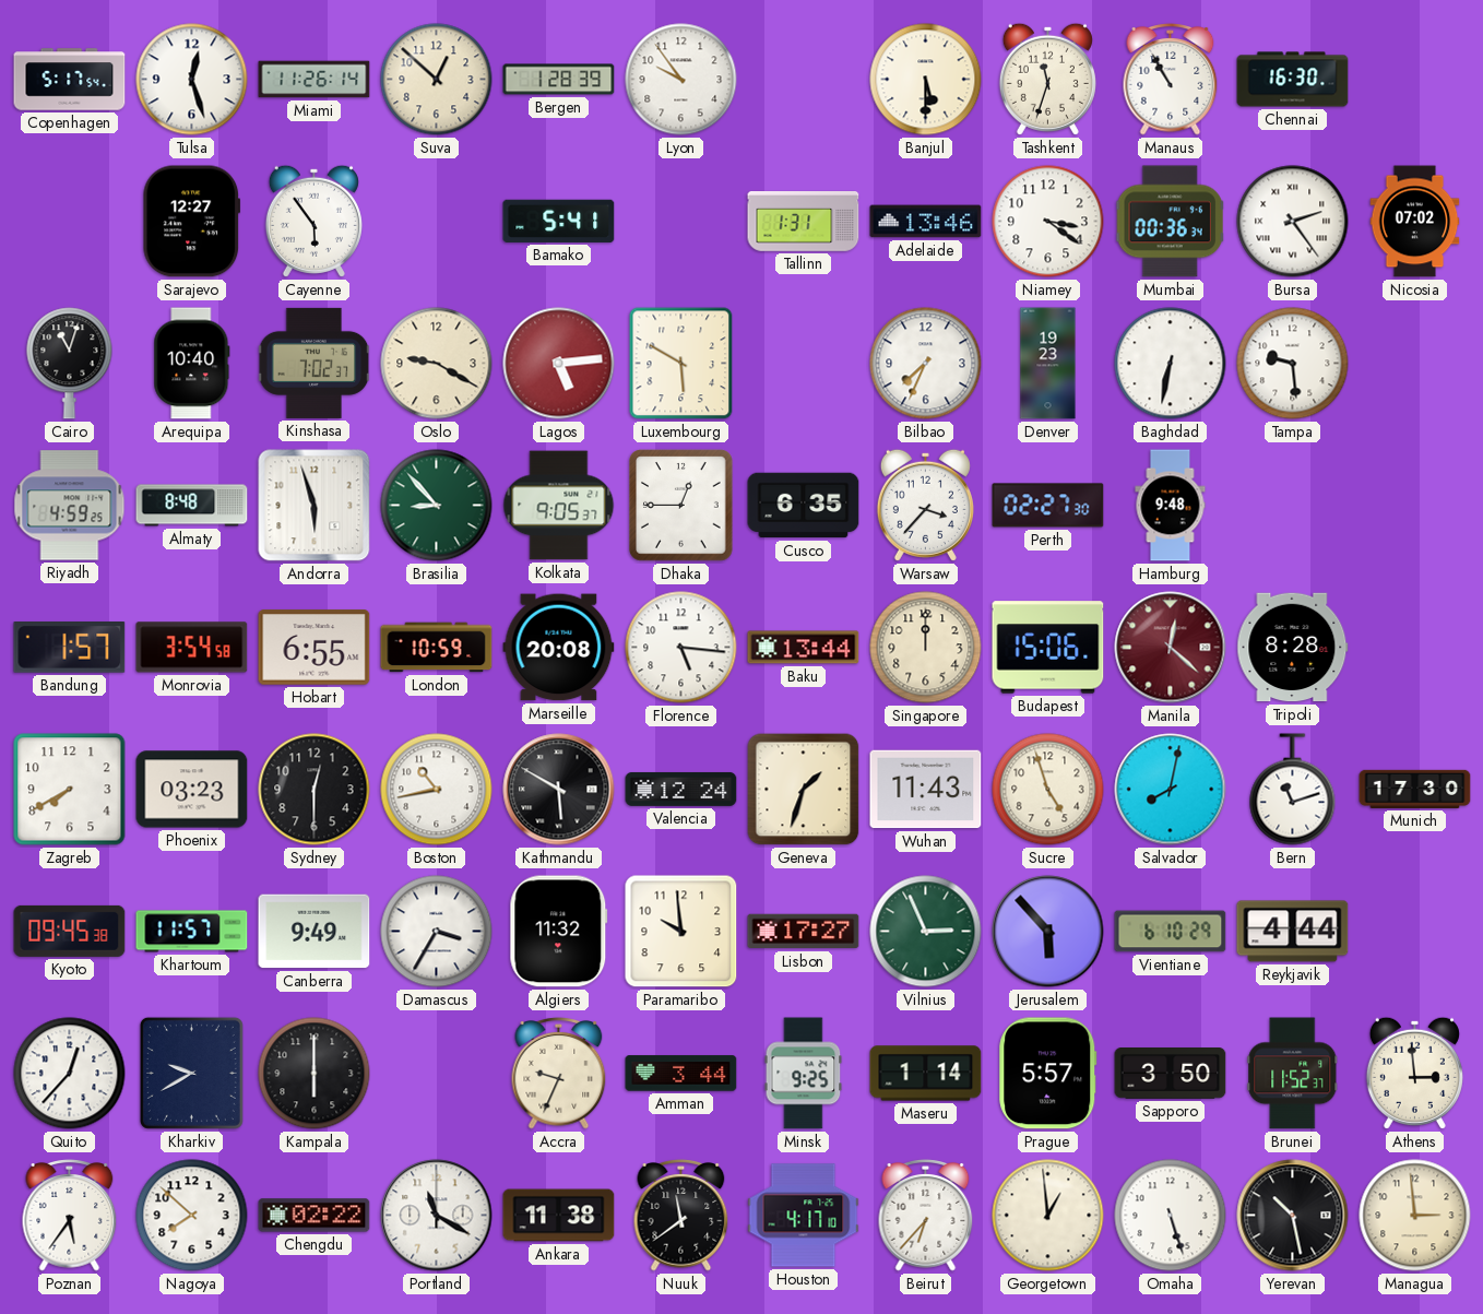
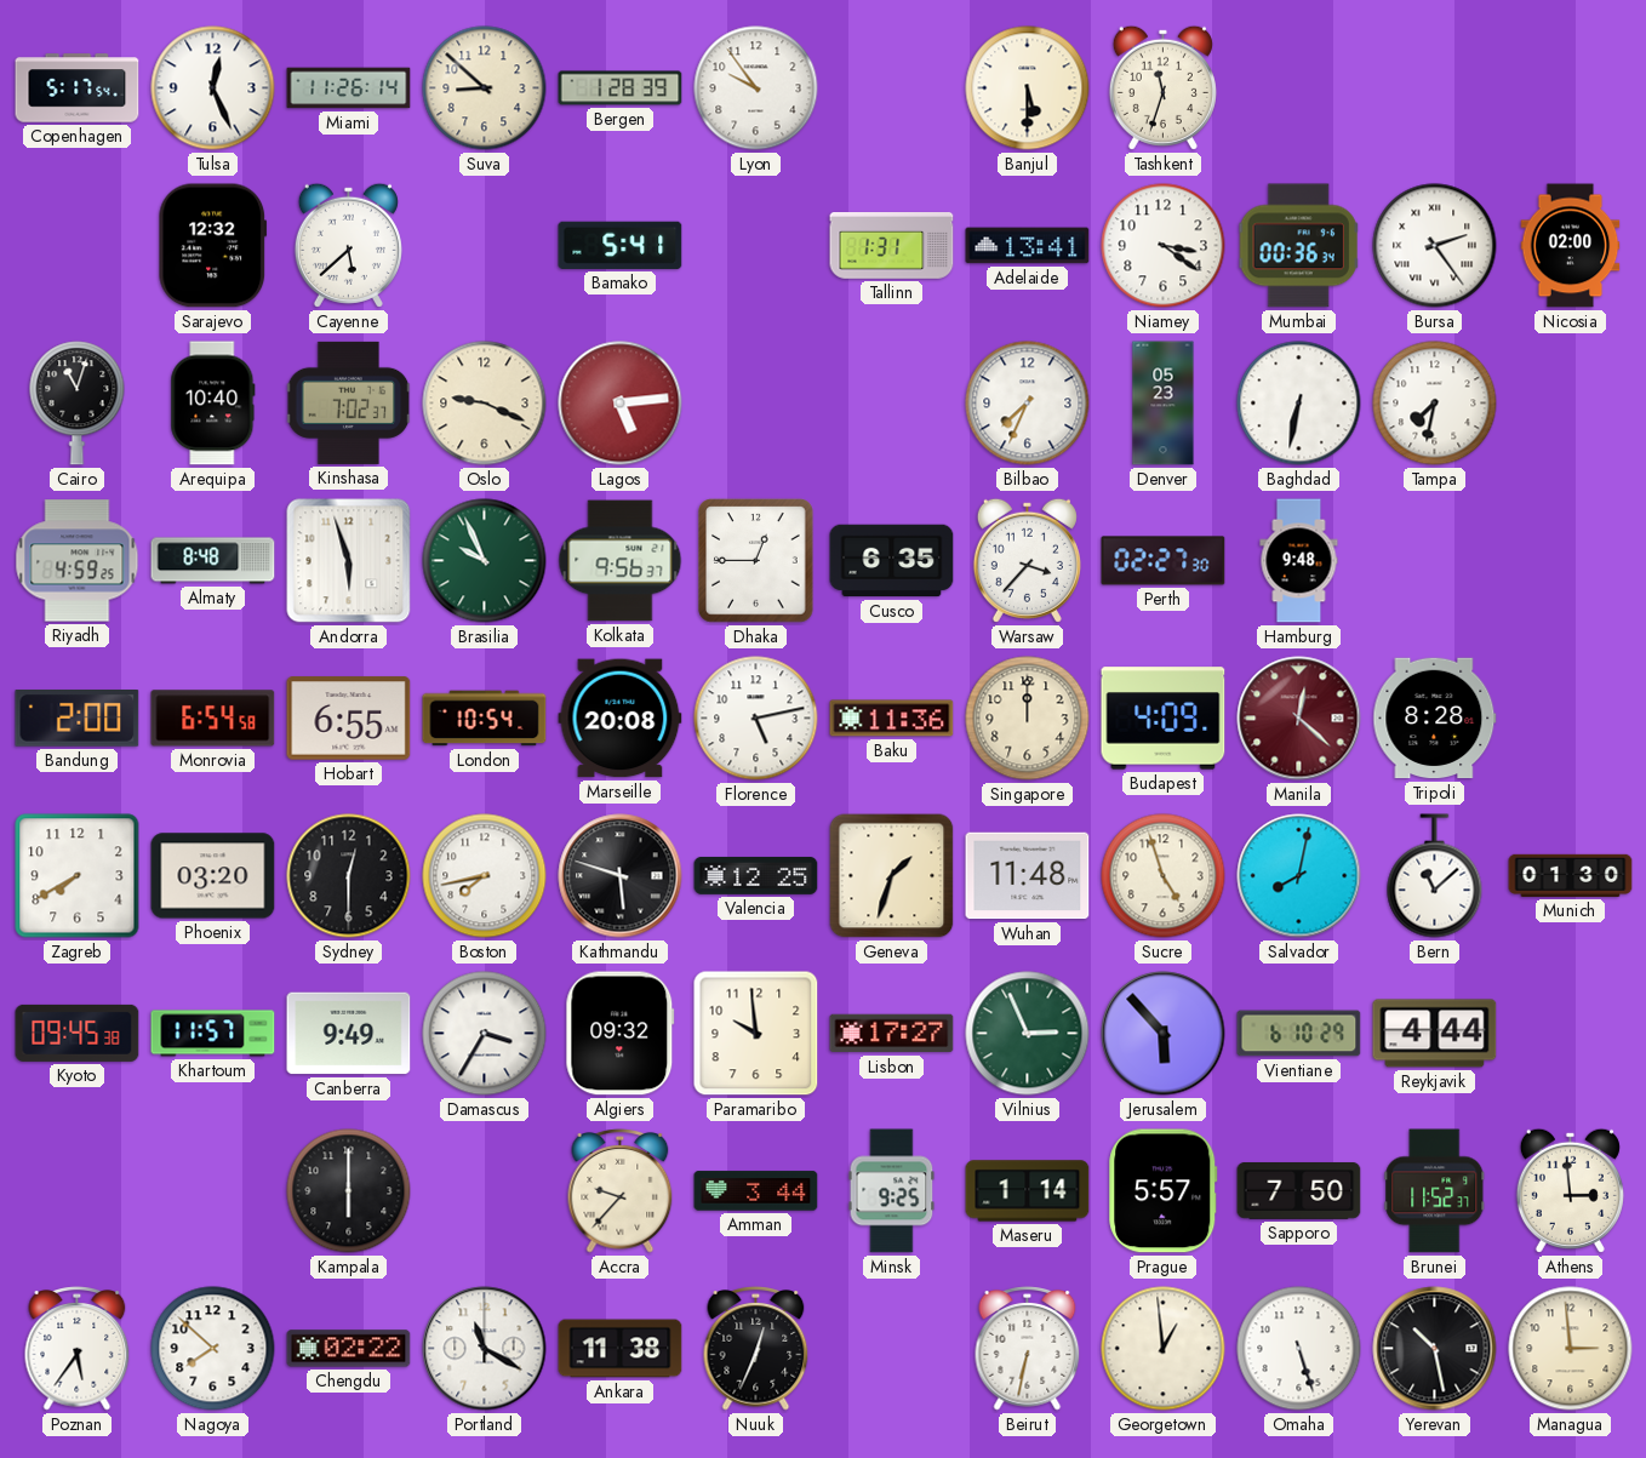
Tulsa: 12:27 -> 12:26
Suva: 12:52 -> 8:52
Manaus: 10:55 -> none
Chennai: 16:30 -> none
Sarajevo: 12:27 -> 12:32
Cayenne: 5:54 -> 5:38
Adelaide: 13:46 -> 13:41
Nicosia: 07:02 -> 02:00
Oslo: 9:20 -> 9:19
Luxembourg: 5:50 -> none
Denver: 19:23 -> 05:23
Tampa: 9:29 -> 7:32
Brasilia: 8:53 -> 9:56
Kolkata: 9:05 -> 9:56
Bandung: 1:57 -> 2:00
Monrovia: 3:54 -> 6:54
London: 10:59 -> 10:54
Florence: 5:16 -> 5:13
Baku: 13:44 -> 11:36
Budapest: 15:06 -> 4:09
Phoenix: 03:23 -> 03:20
Boston: 10:43 -> 7:43
Kathmandu: 5:50 -> 5:48
Valencia: 12:24 -> 12:25
Wuhan: 11:43 -> 11:48
Bern: 11:12 -> 11:08
Munich: 17:30 -> 01:30
Algiers: 11:32 -> 09:32
Quito: 12:37 -> none
Kharkiv: 9:40 -> none
Accra: 9:34 -> 9:37
Sapporo: 3:50 -> 7:50
Nuuk: 11:39 -> 12:34
Houston: 4:17 -> none
Beirut: 6:37 -> 6:32
